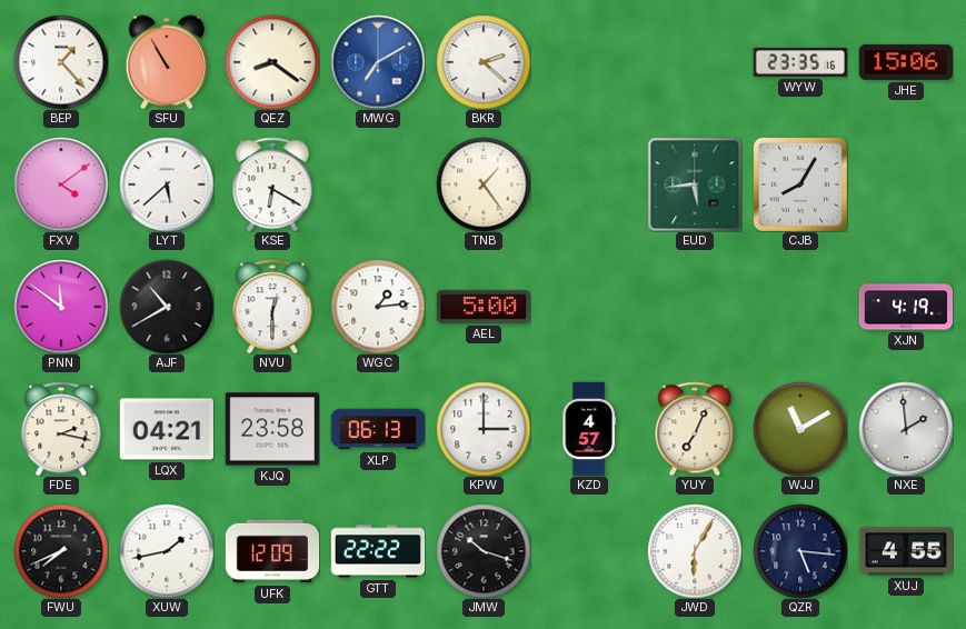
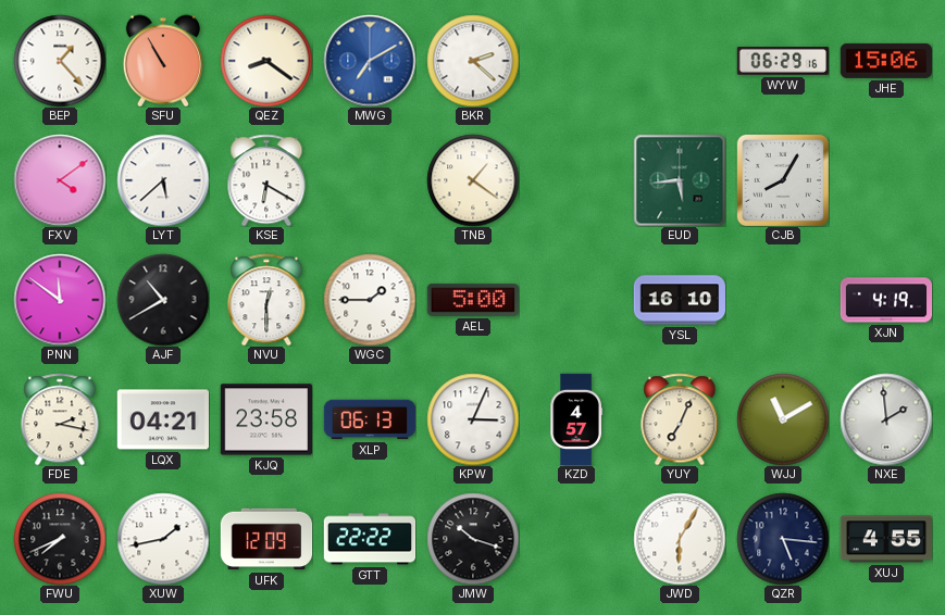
WYW: 23:35 -> 06:29
TNB: 1:24 -> 1:21
WGC: 1:14 -> 1:45
YSL: none -> 16:10
KPW: 3:00 -> 3:04
